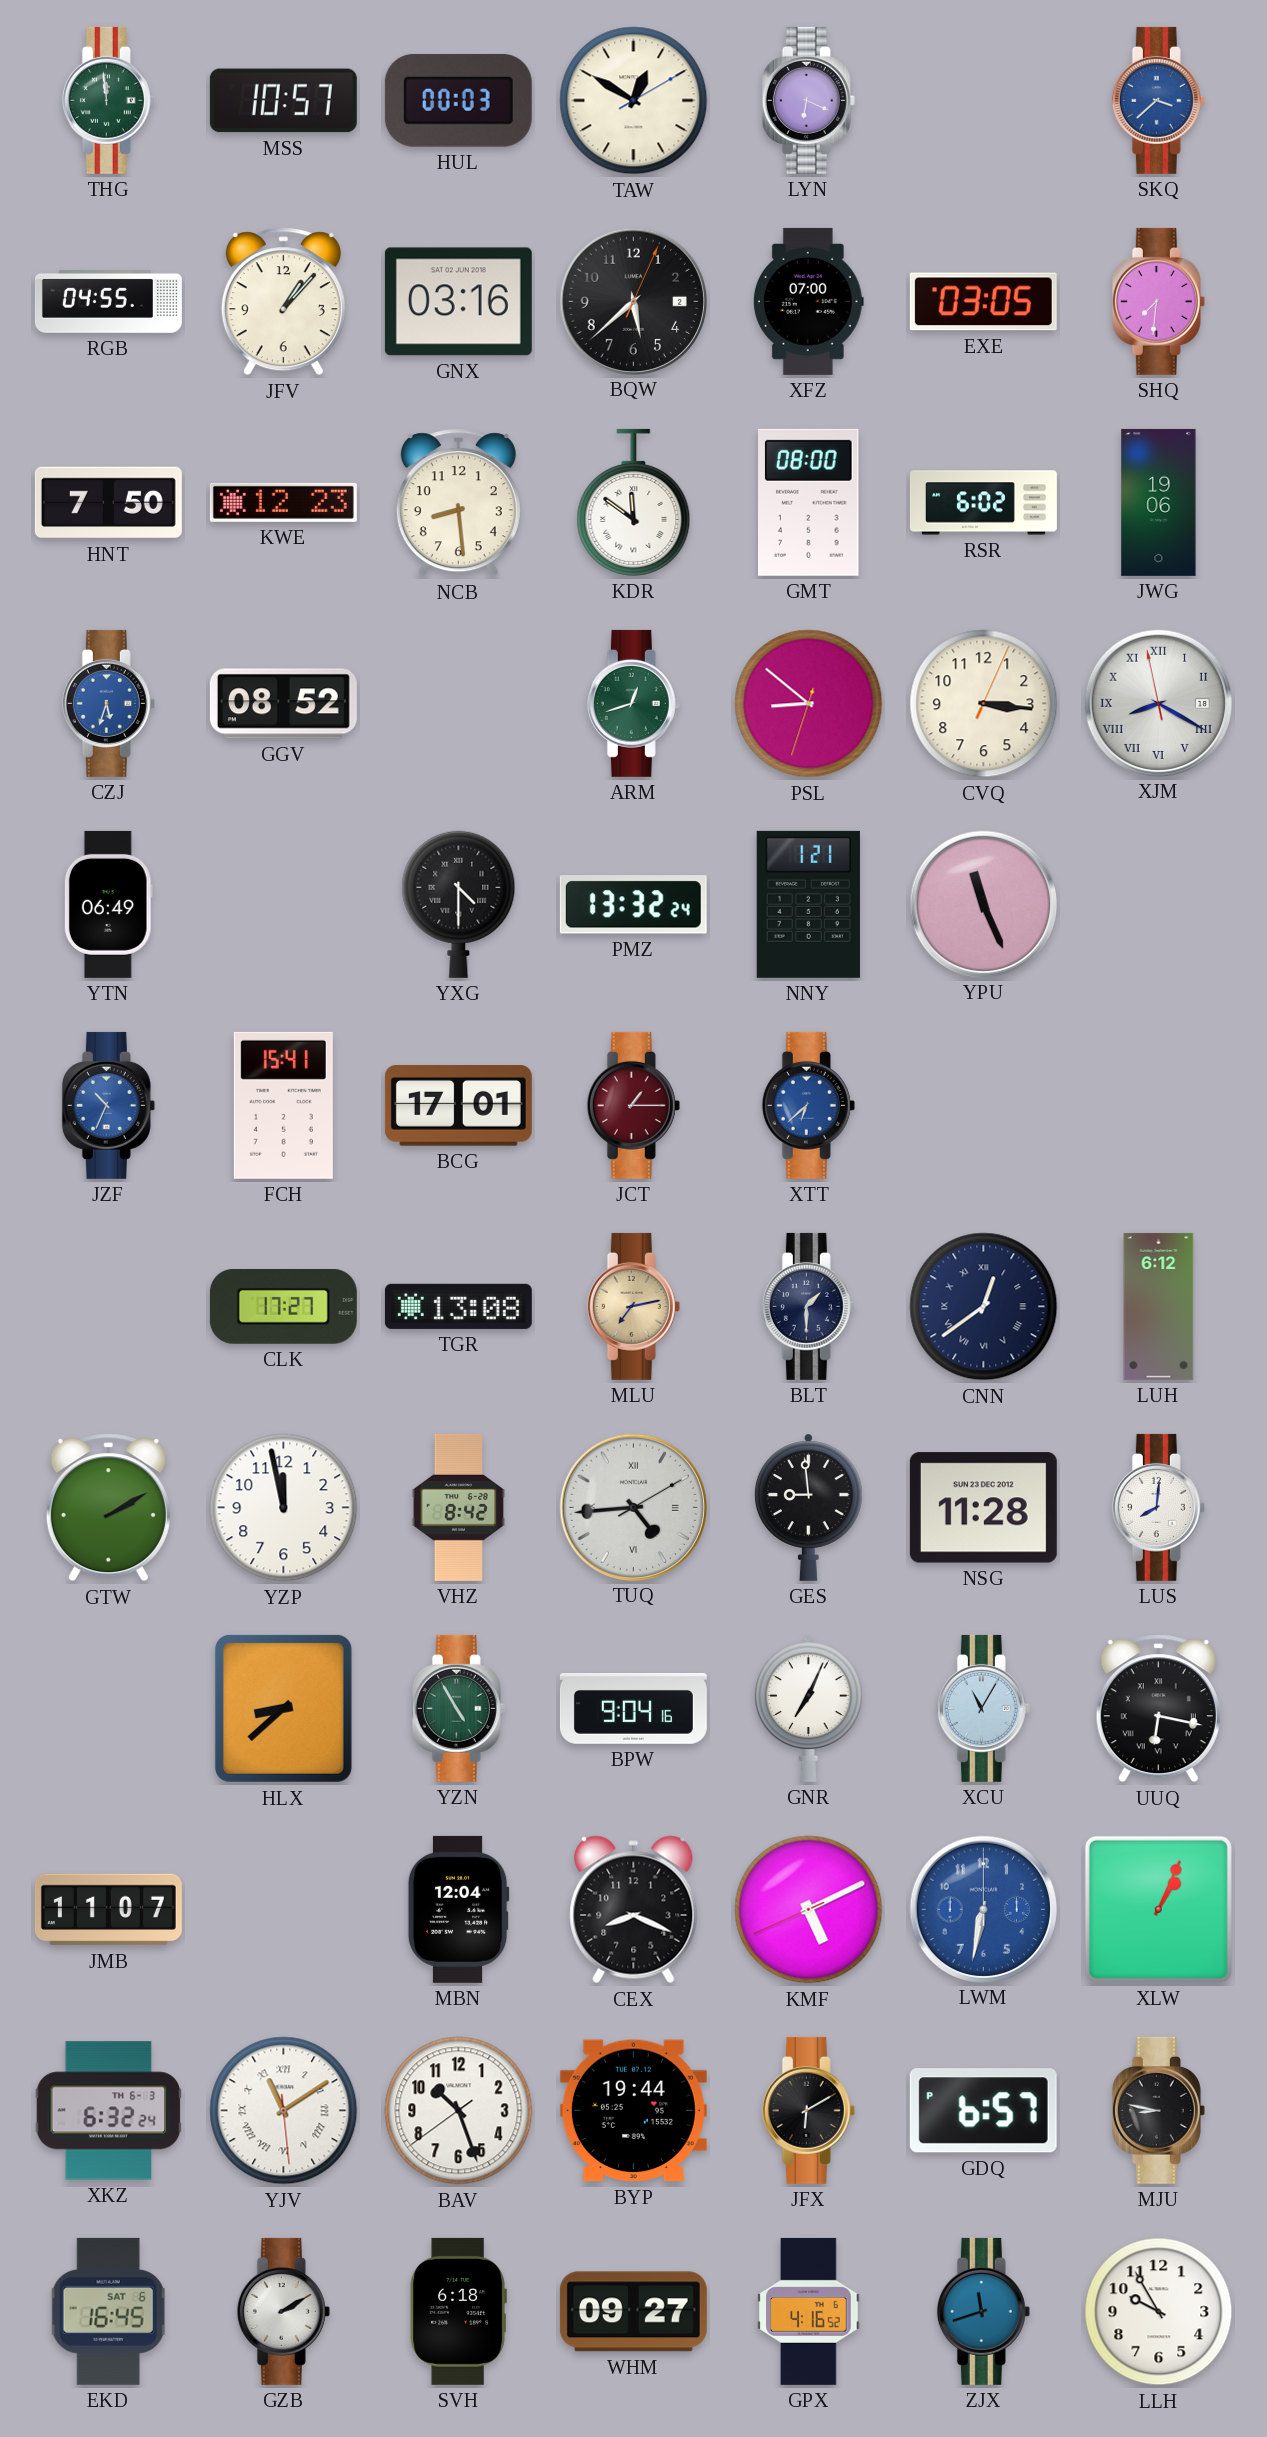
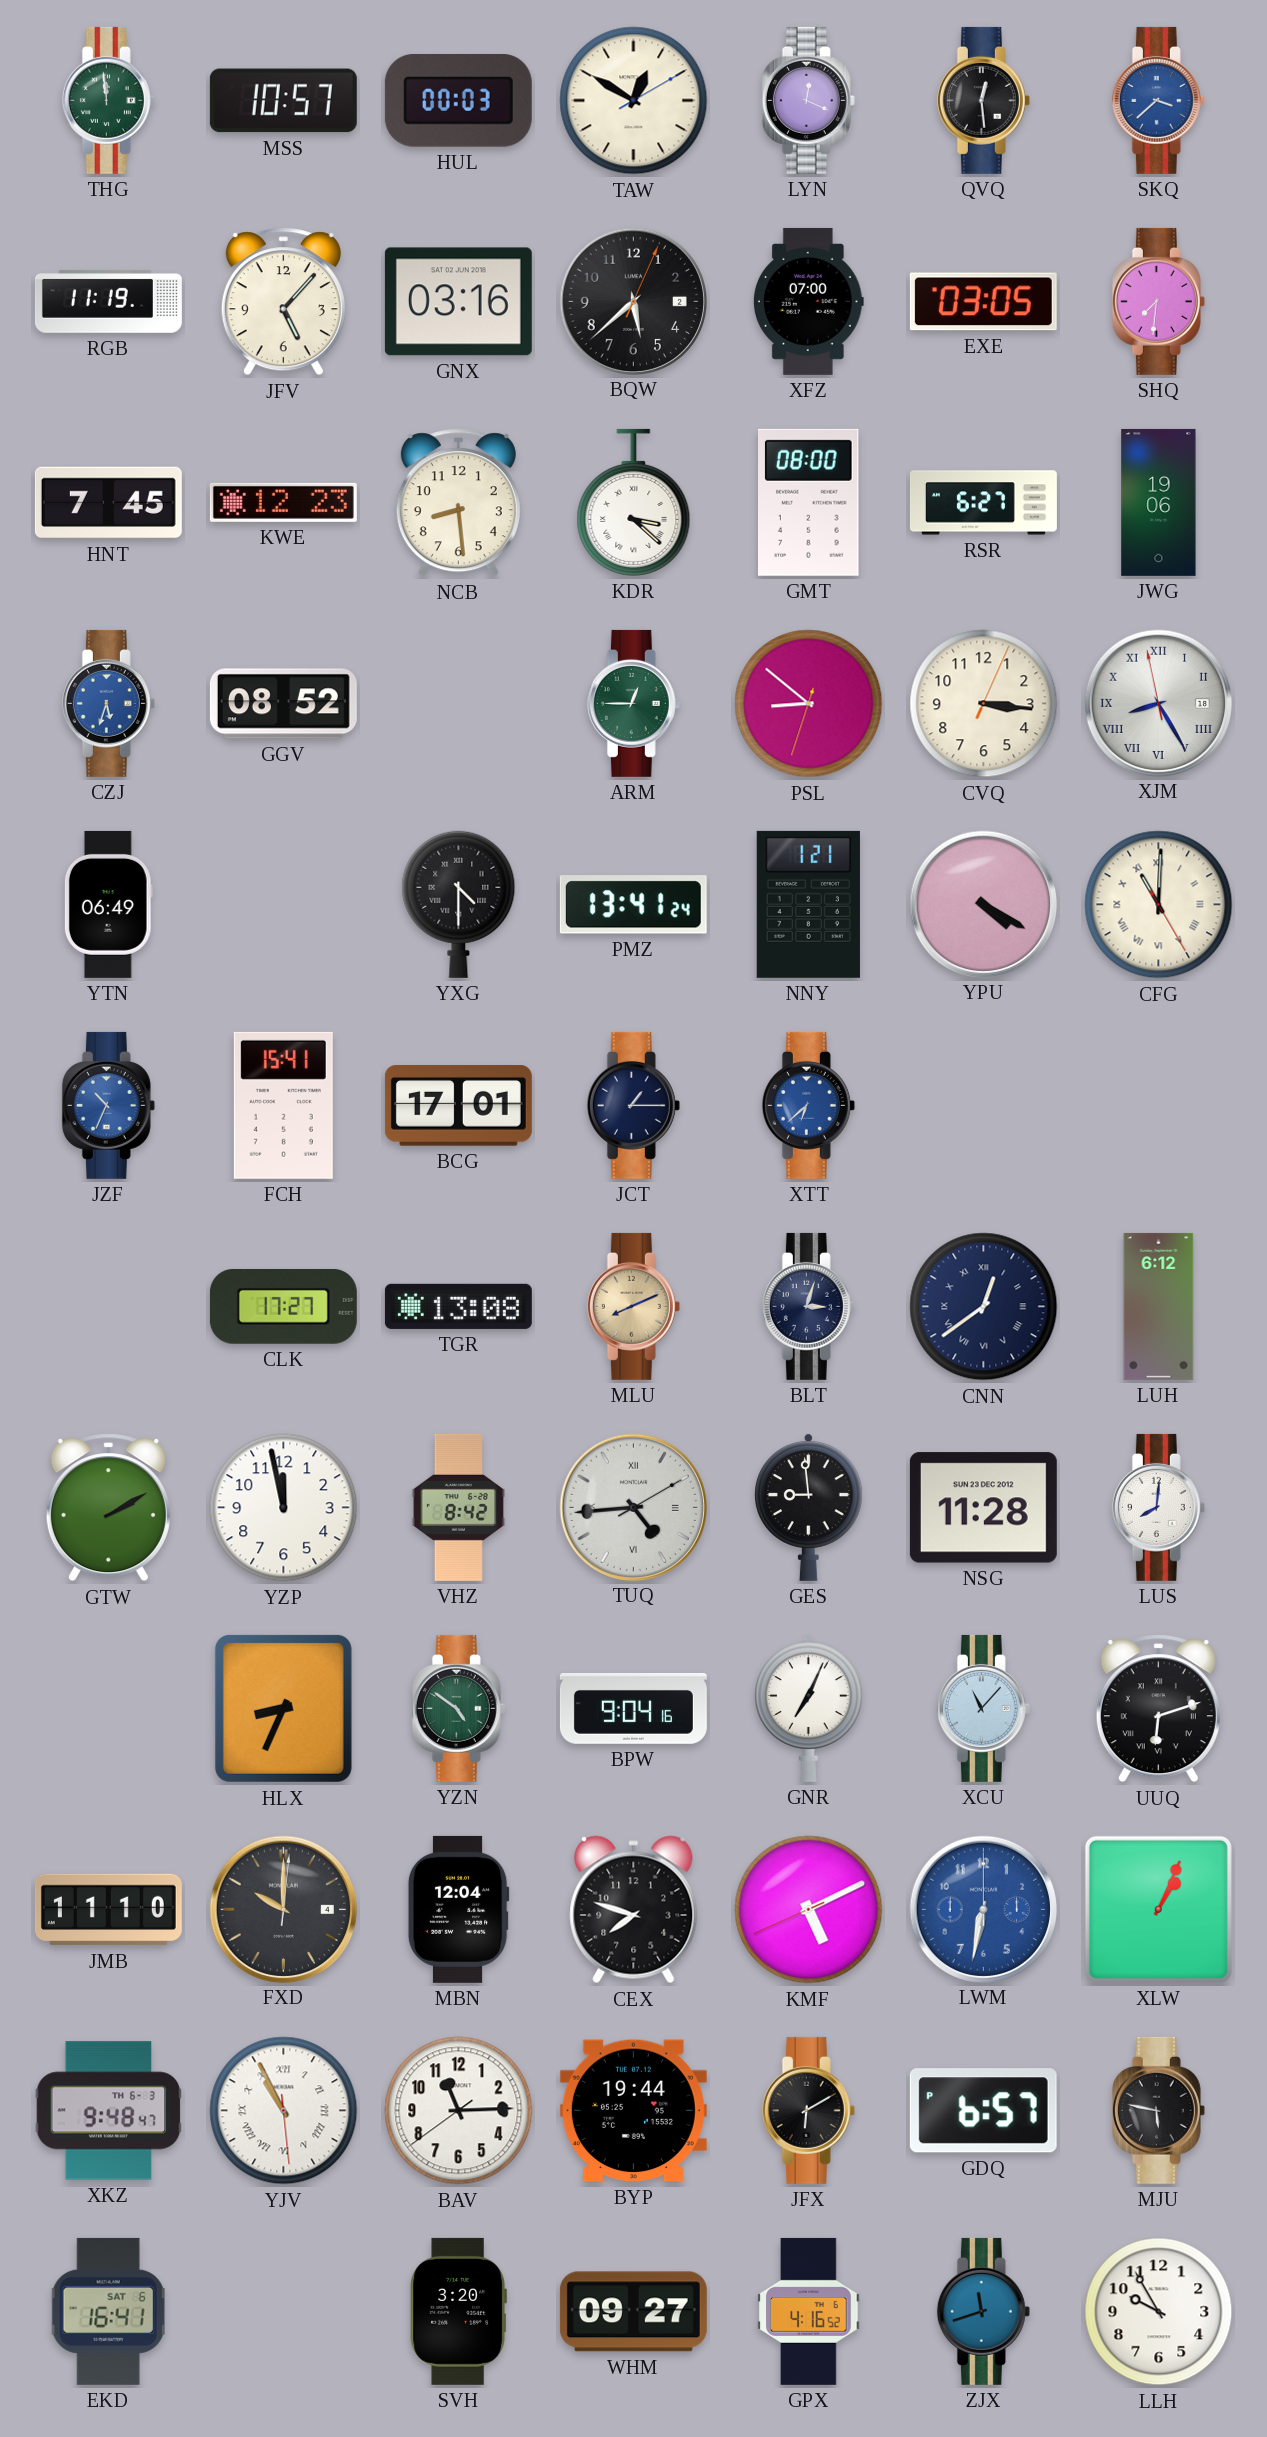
LYN: 6:19 -> 12:19
QVQ: none -> 12:29
RGB: 04:55 -> 11:19
JFV: 1:07 -> 5:07
HNT: 7:50 -> 7:45
KDR: 11:51 -> 3:22
RSR: 6:02 -> 6:27
ARM: 12:42 -> 12:45
XJM: 8:19 -> 8:24
PMZ: 13:32 -> 13:41
YPU: 11:26 -> 4:20
CFG: none -> 11:00
JCT dial: burgundy -> navy
MLU: 7:13 -> 8:11
BLT: 1:30 -> 3:03
HLX: 8:38 -> 8:34
YZN: 4:55 -> 4:51
XCU: 11:05 -> 11:07
UUQ: 6:17 -> 6:12
JMB: 11:07 -> 11:10
FXD: none -> 10:00
CEX: 8:19 -> 7:48
XKZ: 6:32 -> 9:48
YJV: 11:09 -> 10:55
BAV: 10:26 -> 11:14
MJU: 8:47 -> 5:47
EKD: 16:45 -> 16:41
GZB: 2:10 -> none
SVH: 6:18 -> 3:20
